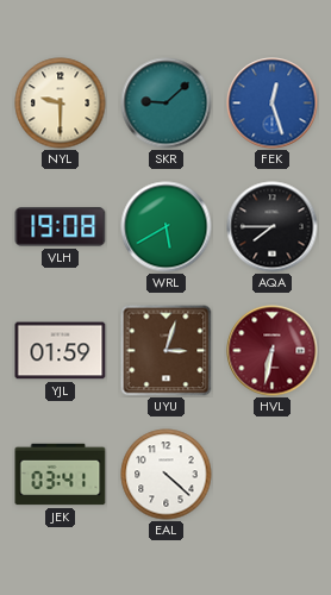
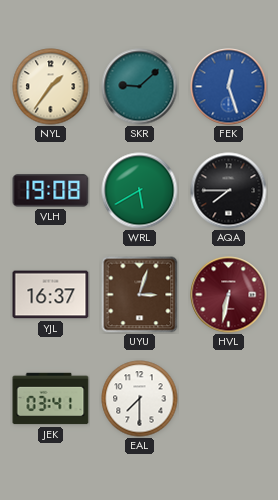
NYL: 9:30 -> 1:36
YJL: 01:59 -> 16:37
EAL: 4:22 -> 7:30
